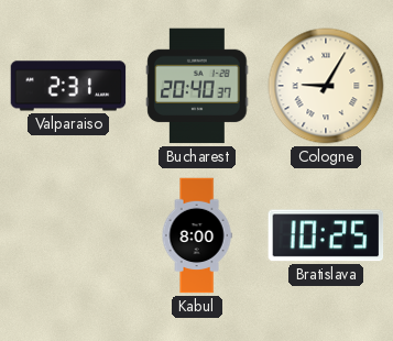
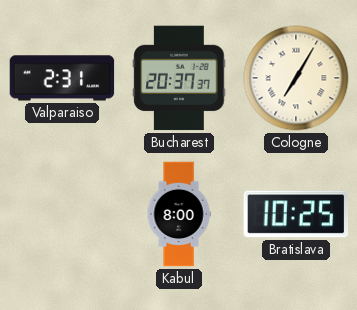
Bucharest: 20:40 -> 20:37
Cologne: 9:05 -> 7:05
